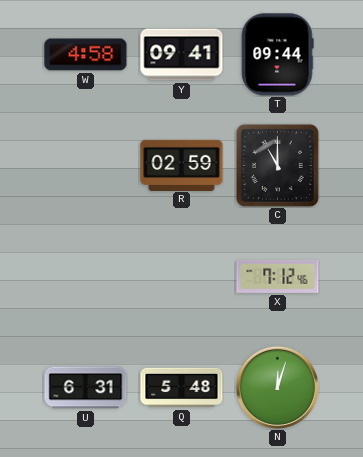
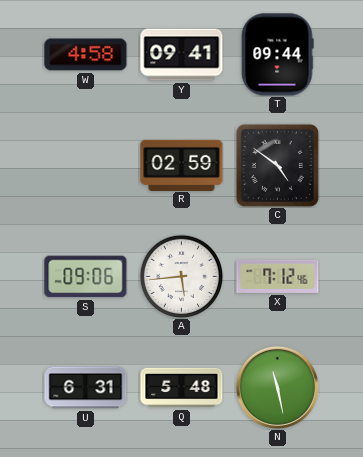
C: 11:00 -> 4:51
S: none -> 09:06
A: none -> 5:44
N: 12:03 -> 11:28
